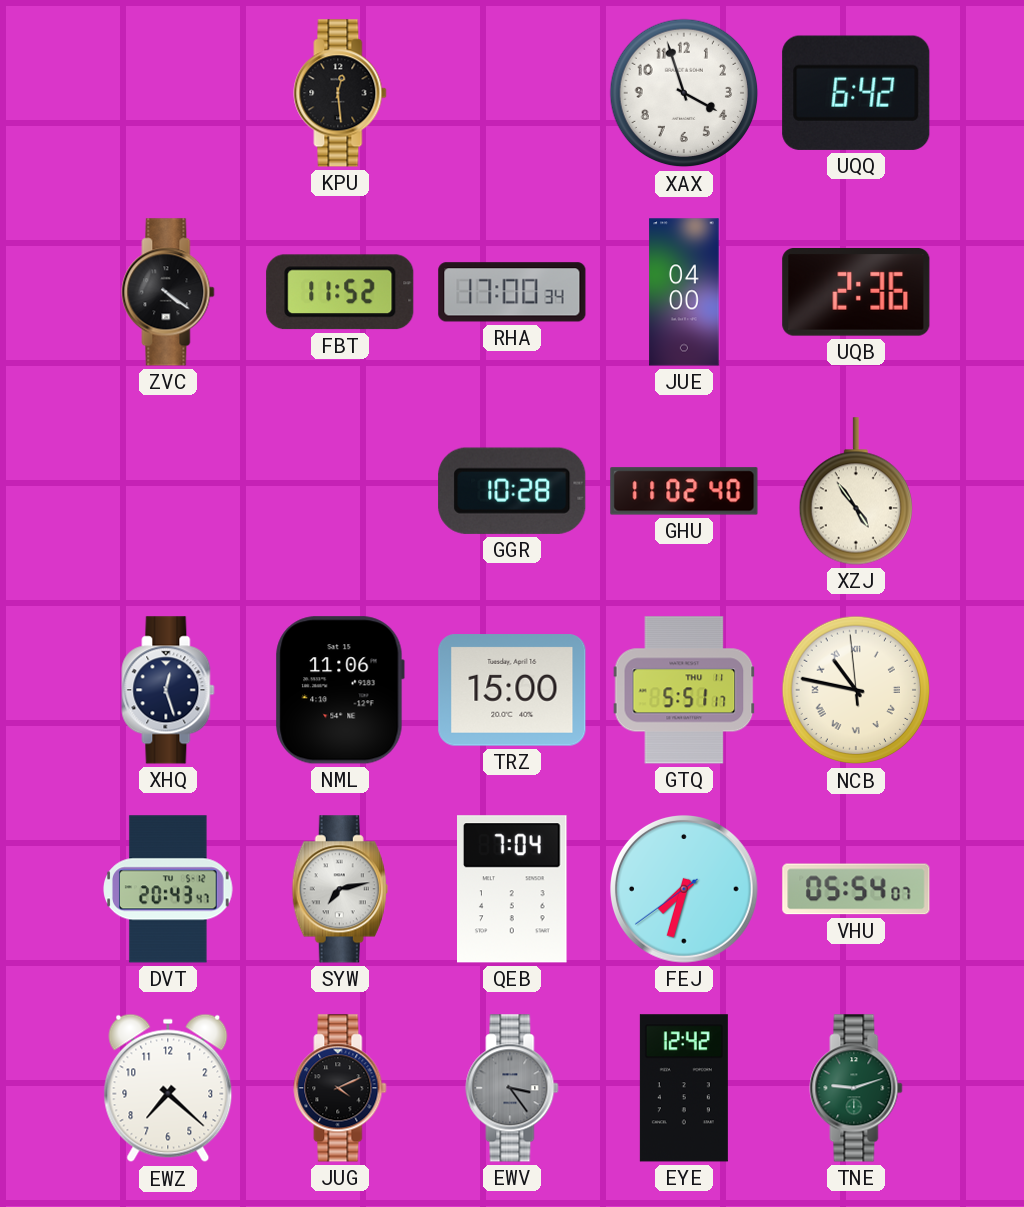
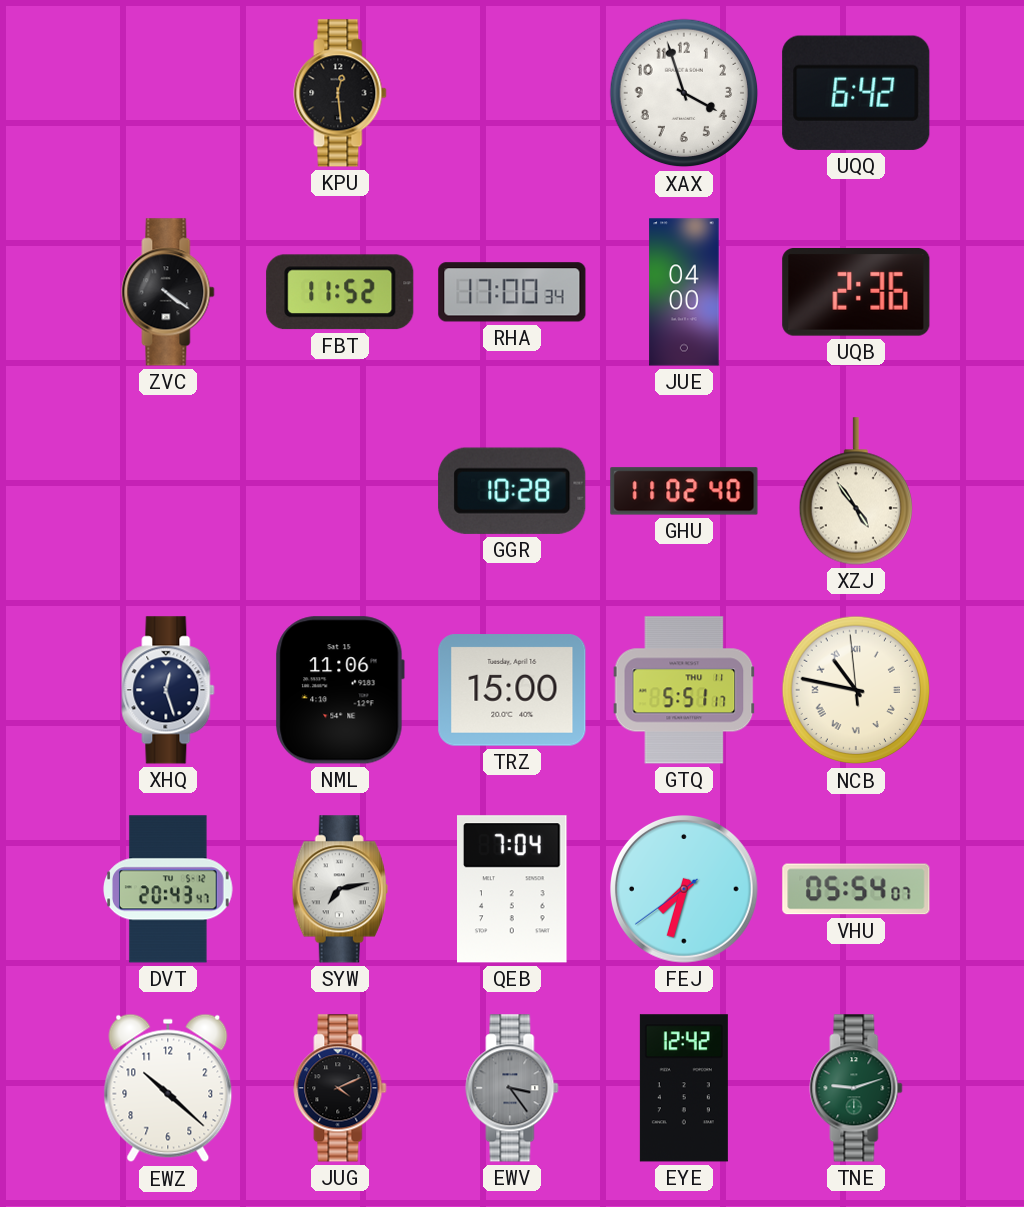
EWZ: 7:22 -> 10:22
